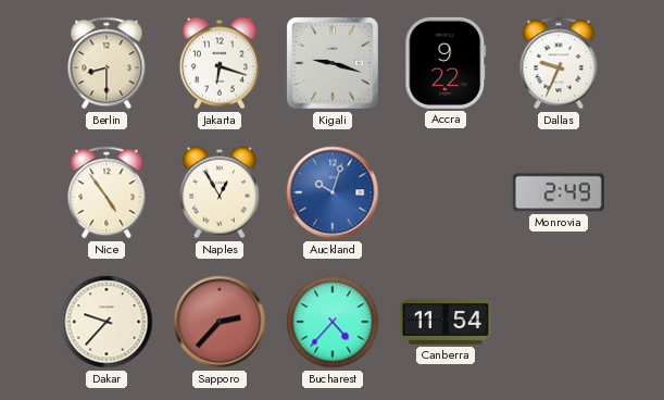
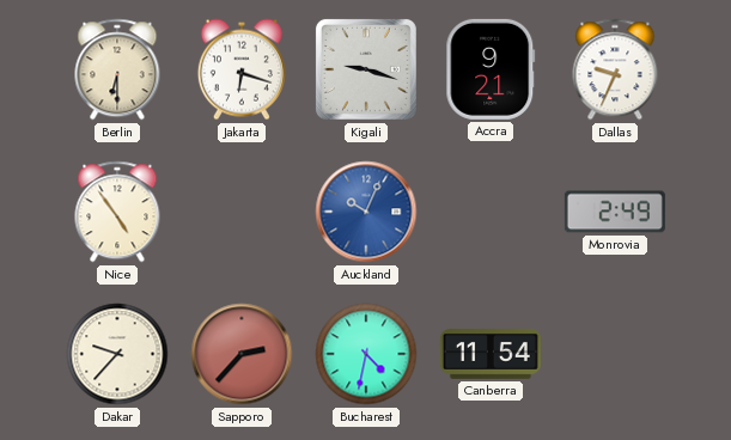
Berlin: 8:30 -> 6:30
Accra: 9:22 -> 9:21
Naples: 12:55 -> none
Auckland: 10:03 -> 10:04
Bucharest: 4:37 -> 4:32
